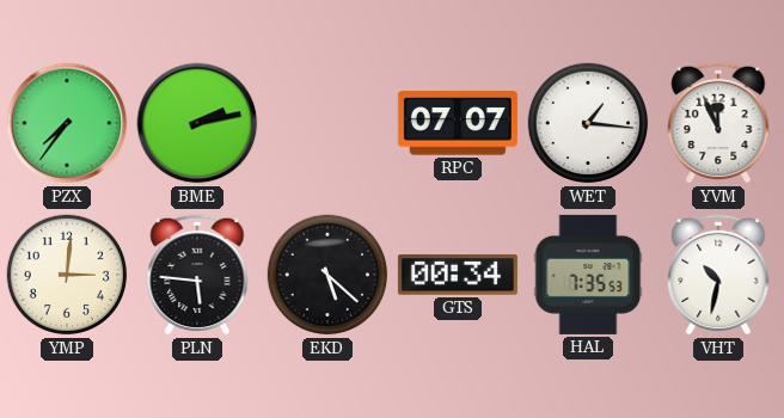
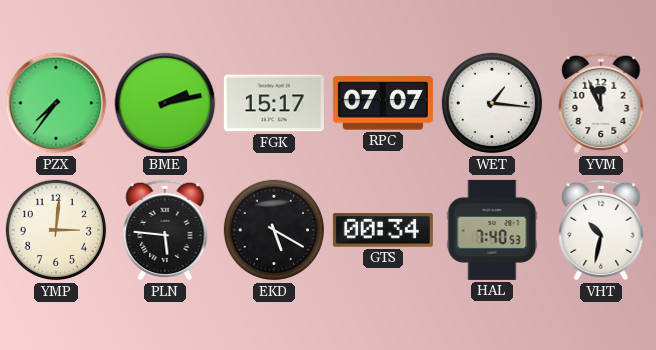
FGK: none -> 15:17
EKD: 5:22 -> 5:20
HAL: 7:35 -> 7:40
